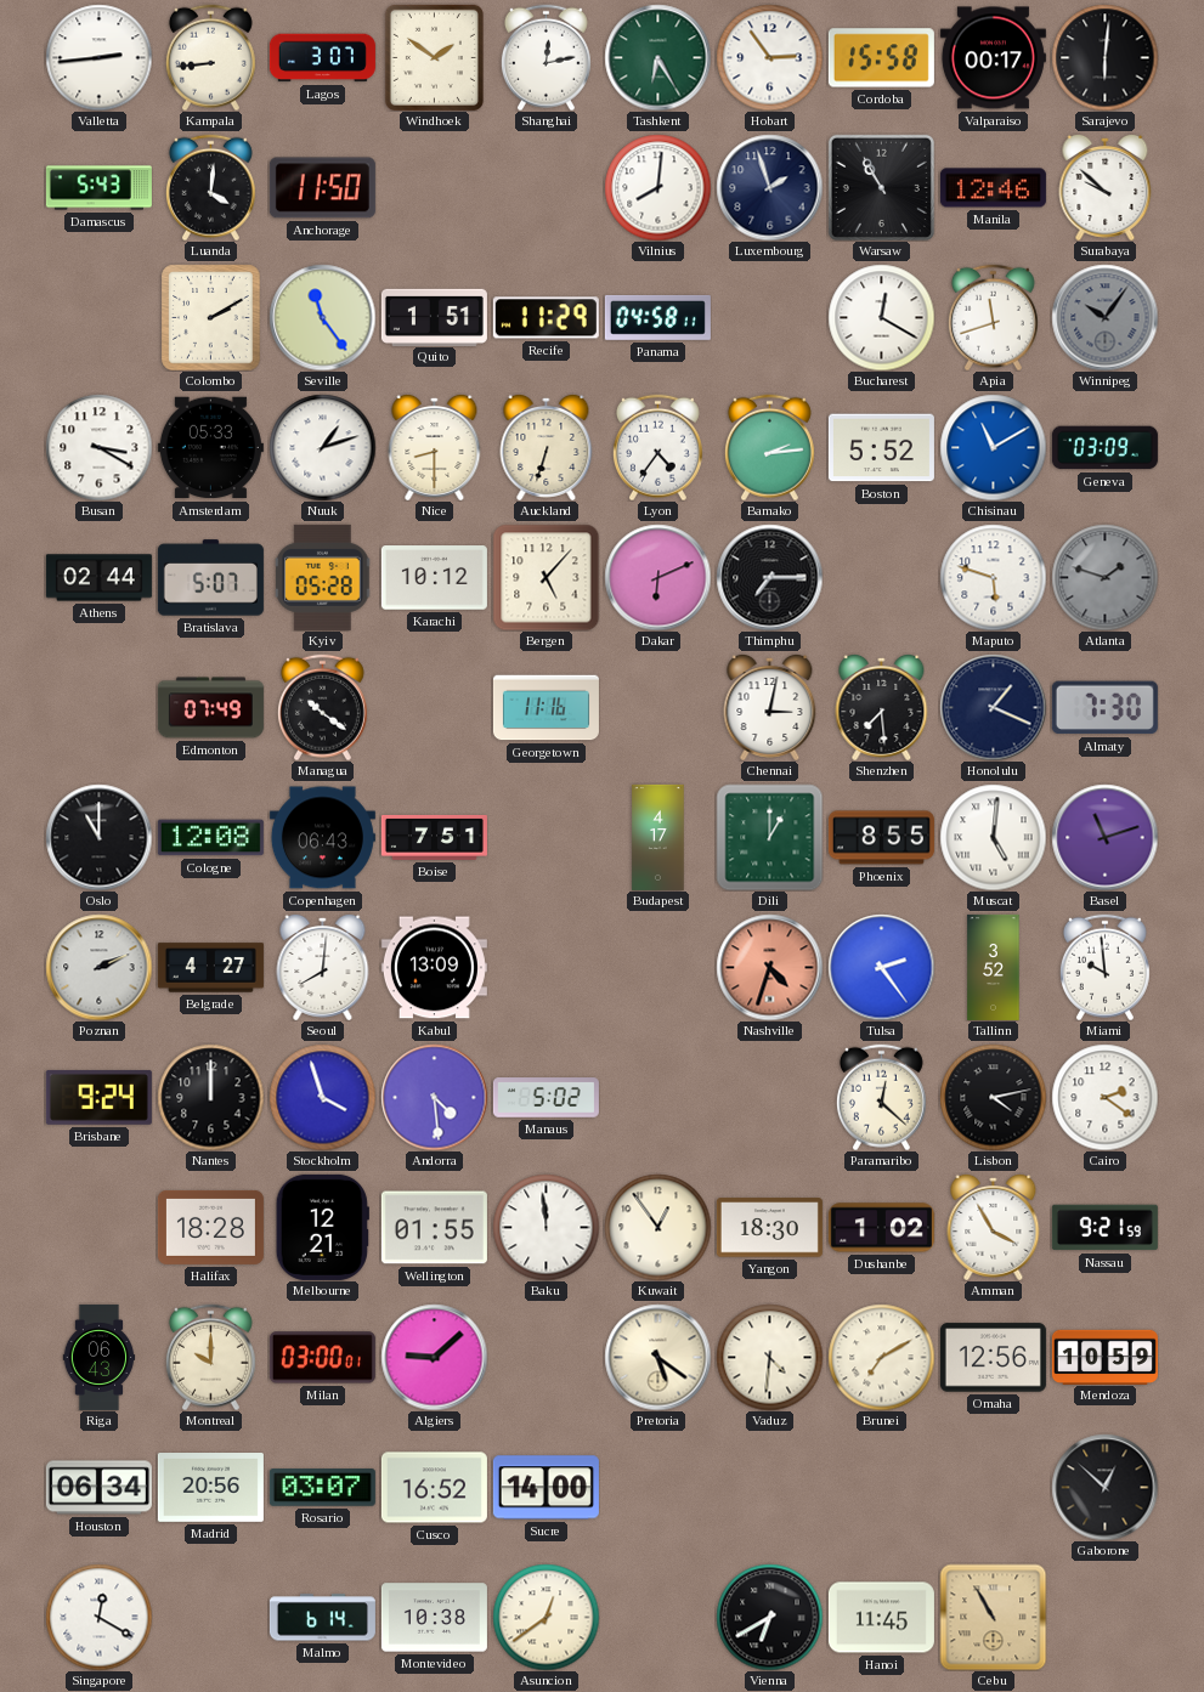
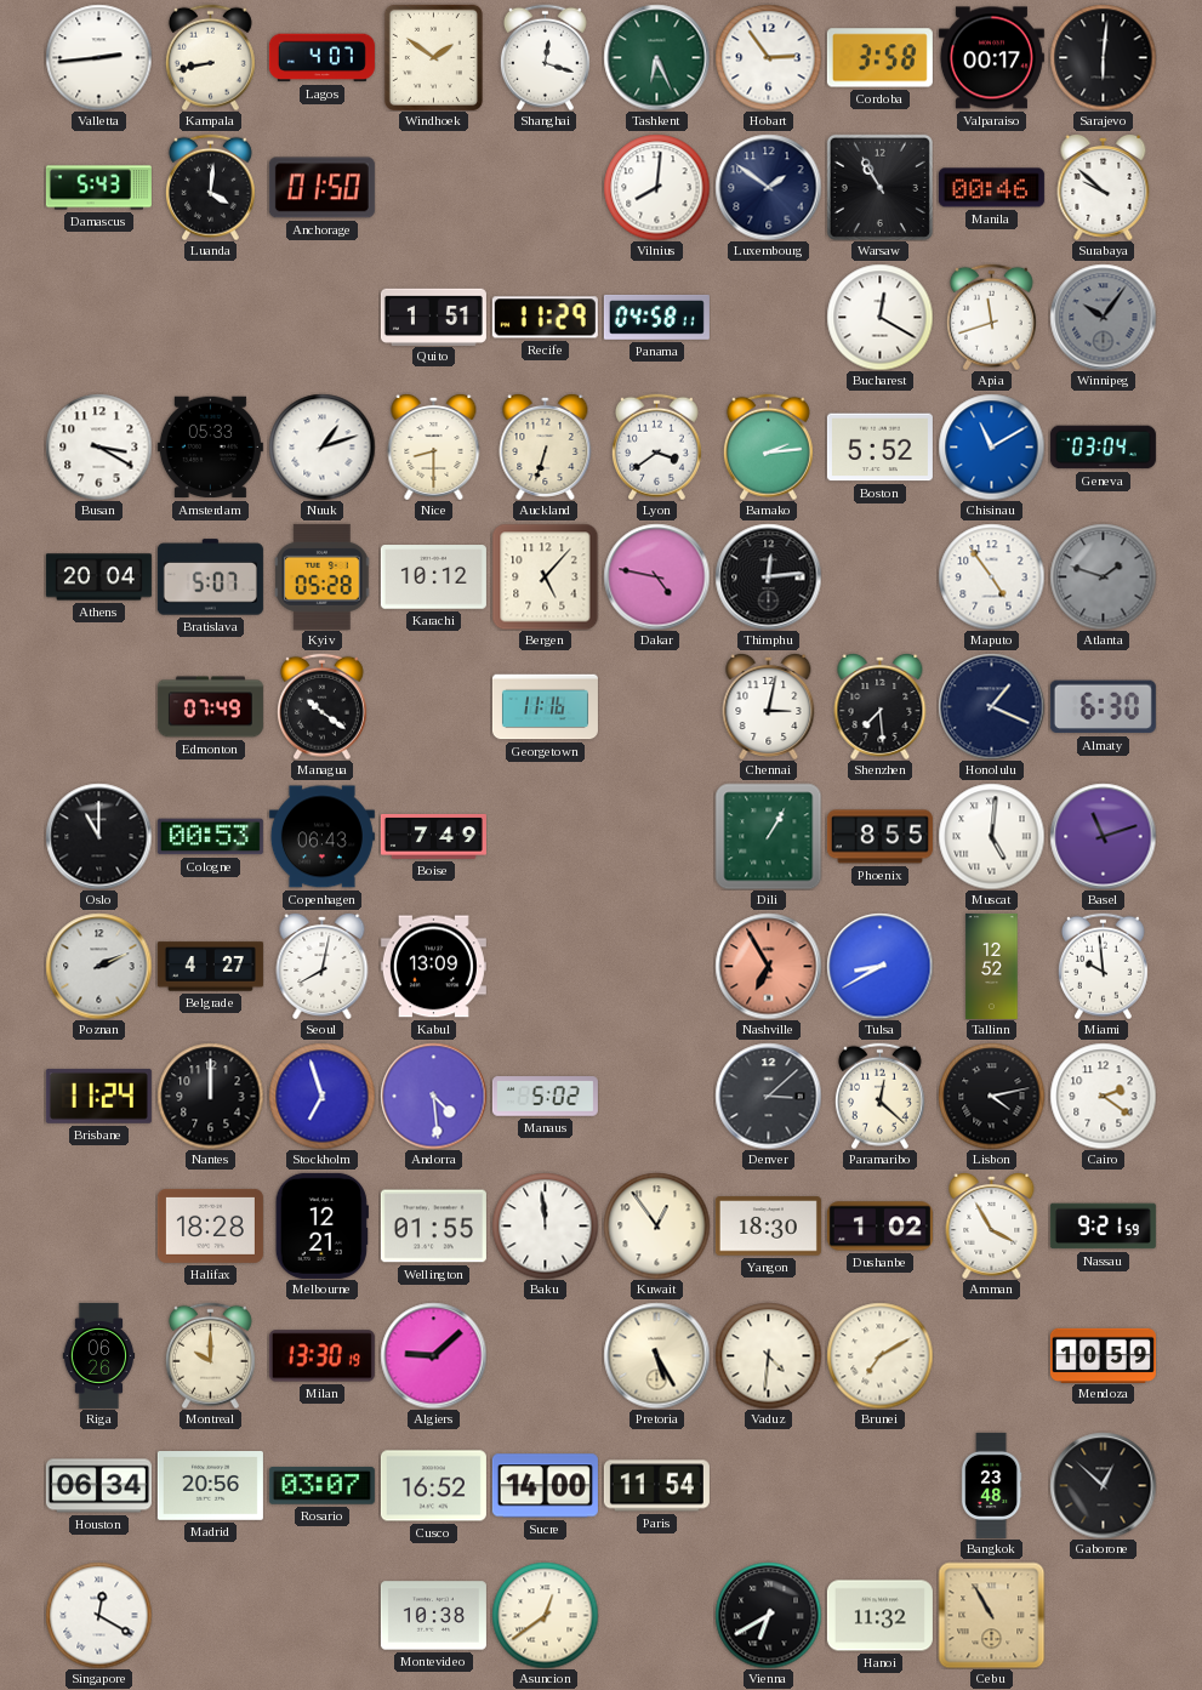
Kampala: 8:44 -> 8:43
Lagos: 3:07 -> 4:07
Shanghai: 12:13 -> 12:18
Tashkent: 6:25 -> 6:26
Cordoba: 15:58 -> 3:58
Anchorage: 11:50 -> 01:50
Luxembourg: 1:57 -> 1:51
Manila: 12:46 -> 00:46
Colombo: 2:10 -> none
Seville: 11:24 -> none
Lyon: 4:36 -> 3:39
Geneva: 03:09 -> 03:04
Athens: 02:44 -> 20:04
Dakar: 6:11 -> 4:47
Thimphu: 7:15 -> 12:14
Maputo: 5:48 -> 4:54
Almaty: 7:30 -> 6:30
Cologne: 12:08 -> 00:53
Boise: 7:51 -> 7:49
Budapest: 4:17 -> none
Dili: 1:00 -> 1:05
Seoul: 8:01 -> 8:02
Nashville: 4:33 -> 6:55
Tulsa: 2:24 -> 8:40
Tallinn: 3:52 -> 12:52
Brisbane: 9:24 -> 11:24
Stockholm: 3:57 -> 6:57
Denver: none -> 3:08
Riga: 06:43 -> 06:26
Milan: 03:00 -> 13:30
Pretoria: 5:21 -> 5:25
Omaha: 12:56 -> none
Paris: none -> 11:54
Bangkok: none -> 23:48
Malmo: 6:14 -> none
Hanoi: 11:45 -> 11:32
